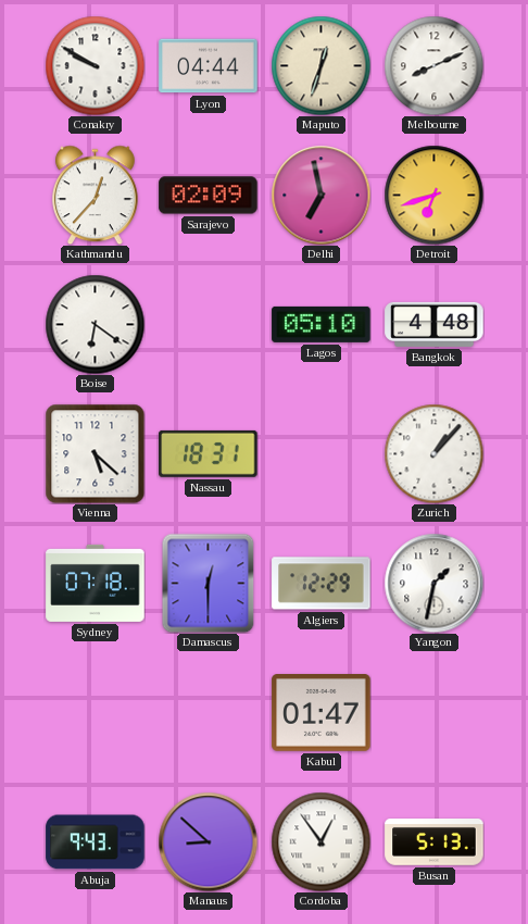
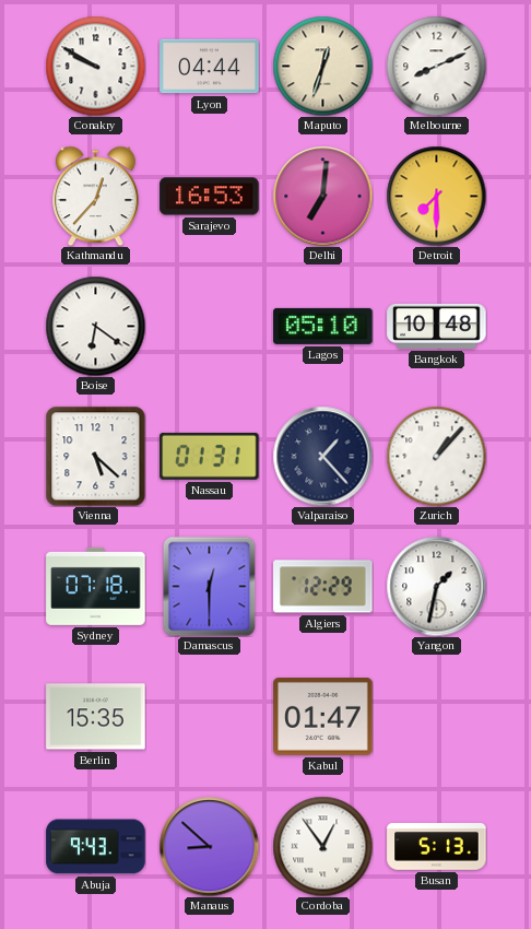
Sarajevo: 02:09 -> 16:53
Delhi: 6:58 -> 7:01
Detroit: 6:42 -> 7:30
Bangkok: 4:48 -> 10:48
Nassau: 18:31 -> 01:31
Valparaiso: none -> 1:23
Berlin: none -> 15:35
